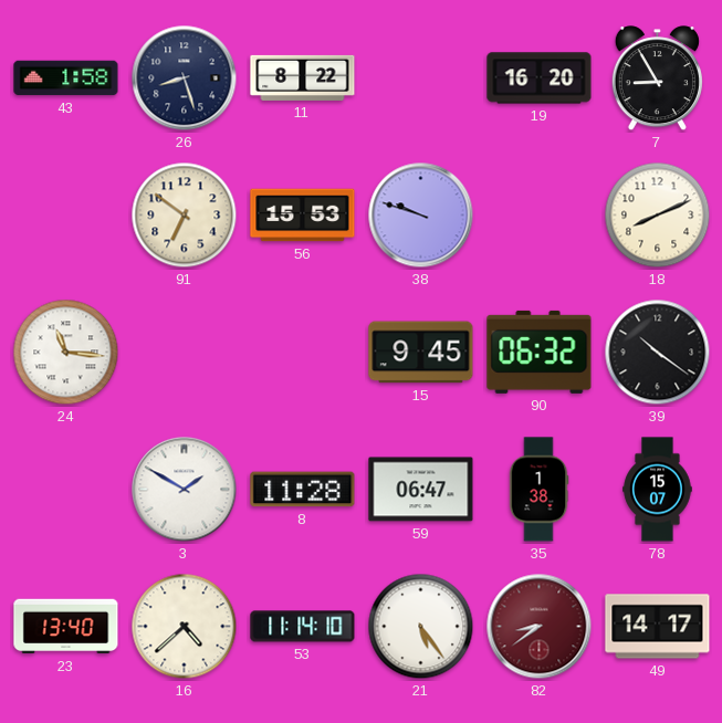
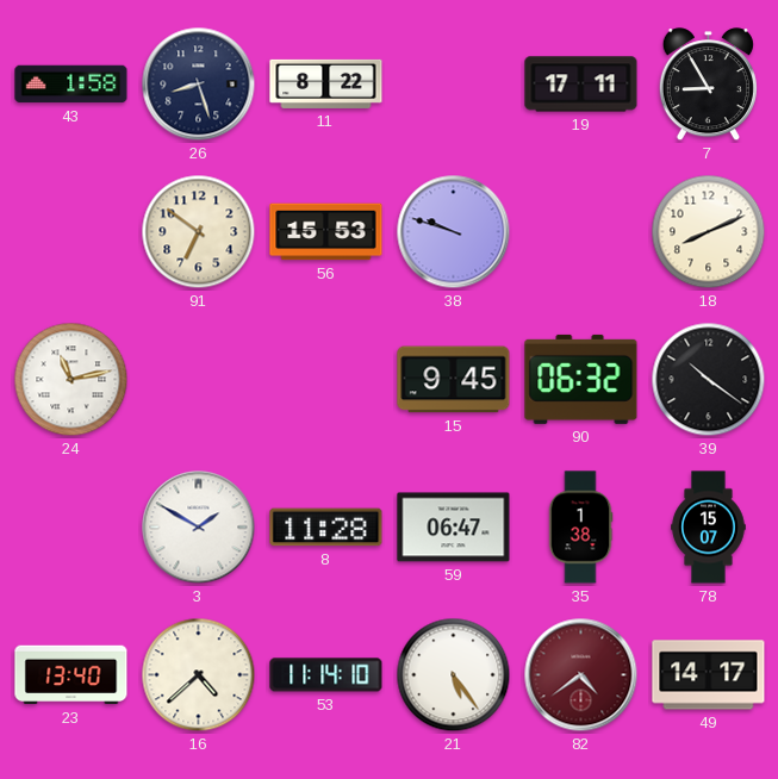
19: 16:20 -> 17:11
24: 11:16 -> 11:13
82: 8:39 -> 4:39
